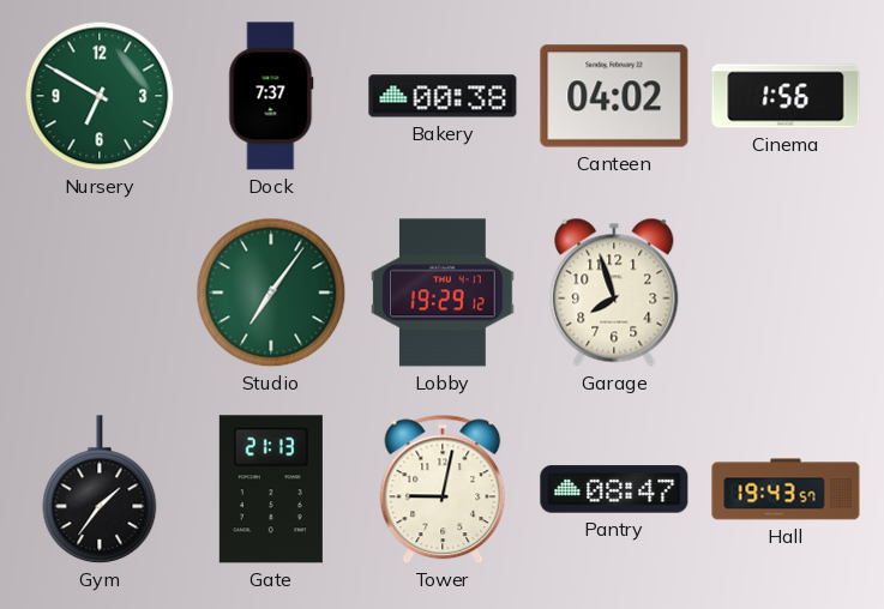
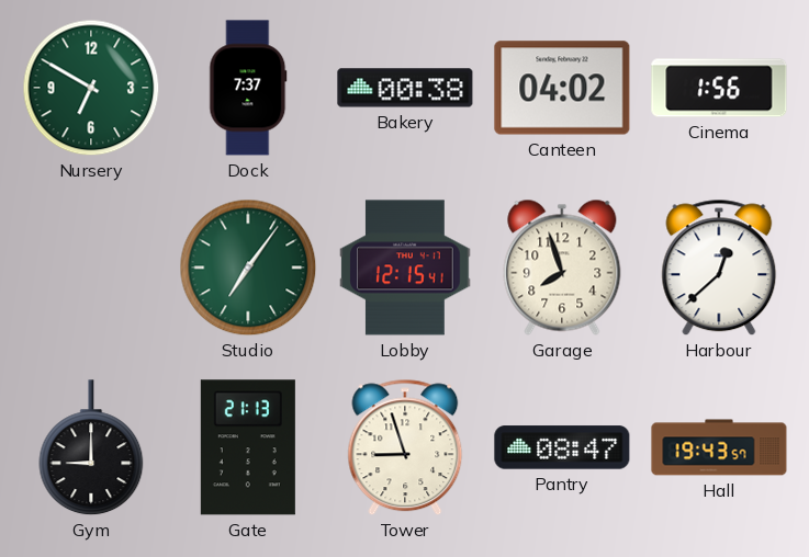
Lobby: 19:29 -> 12:15
Harbour: none -> 12:38
Gym: 1:36 -> 9:00
Tower: 9:02 -> 8:57
